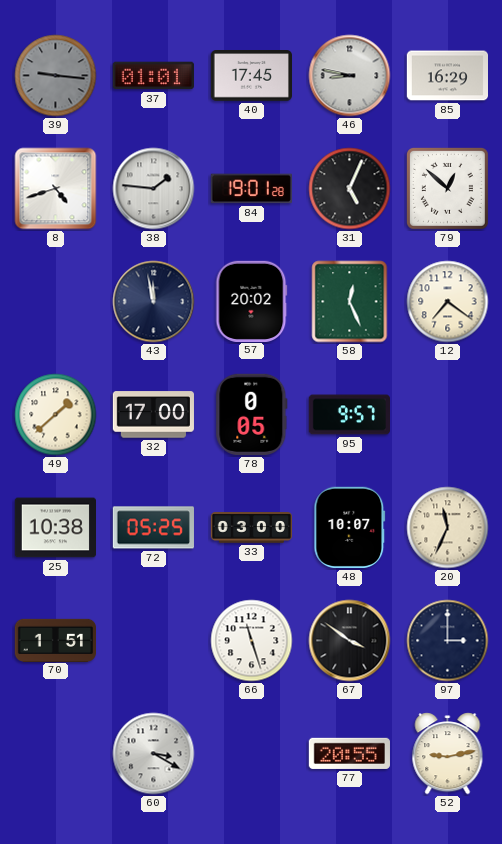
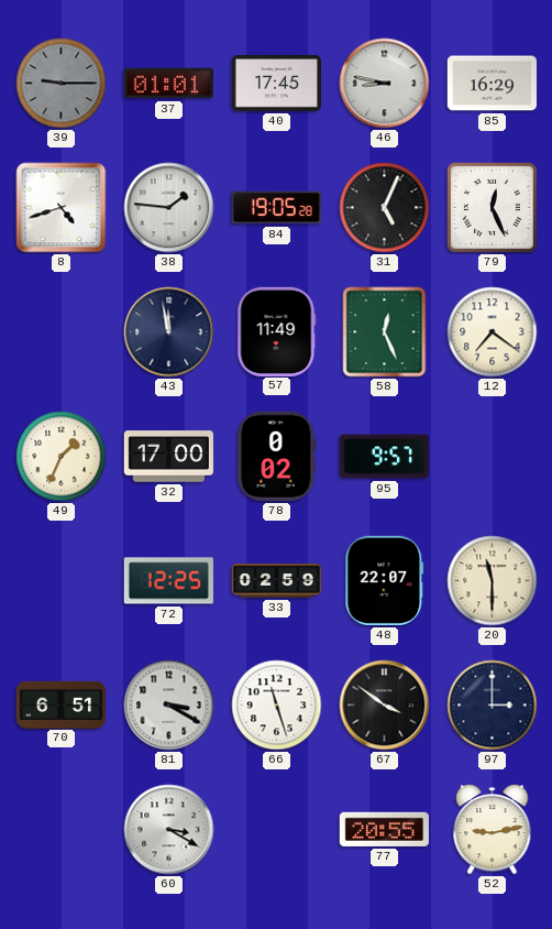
39: 9:16 -> 9:15
84: 19:01 -> 19:05
79: 12:52 -> 12:26
57: 20:02 -> 11:49
49: 1:38 -> 1:34
78: 0:05 -> 0:02
25: 10:38 -> none
72: 05:25 -> 12:25
33: 03:00 -> 02:59
48: 10:07 -> 22:07
20: 11:34 -> 11:30
70: 1:51 -> 6:51
81: none -> 3:20
